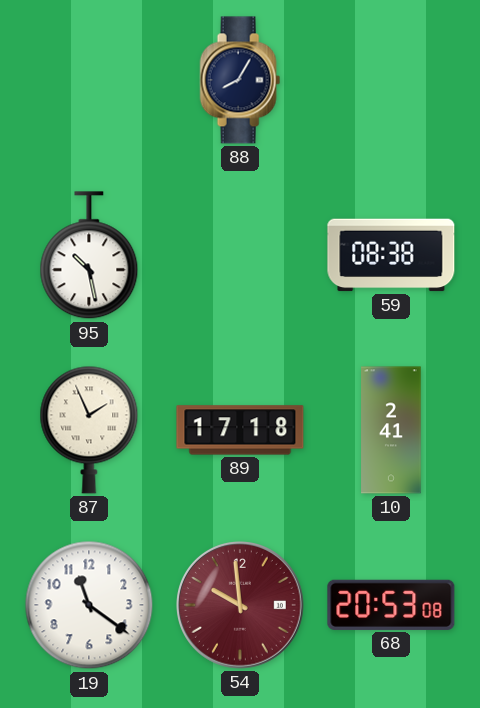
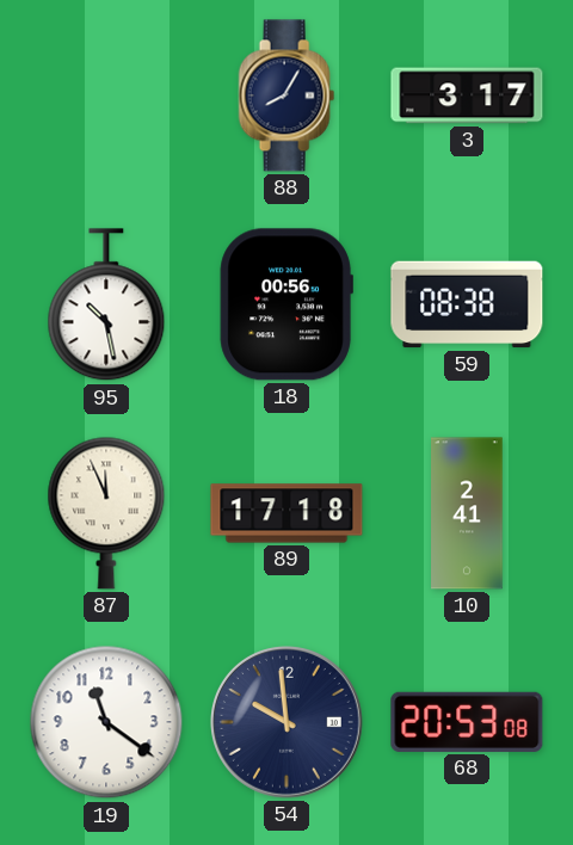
3: none -> 3:17
18: none -> 00:56
87: 1:56 -> 11:56
54 dial: burgundy -> navy
